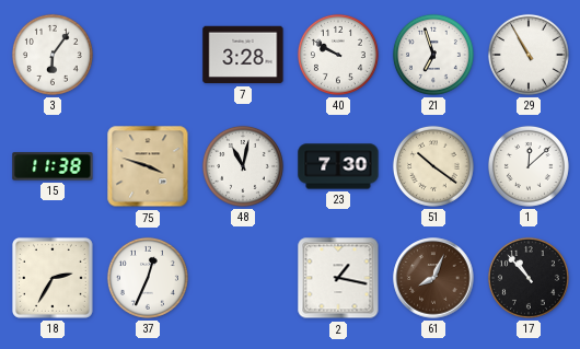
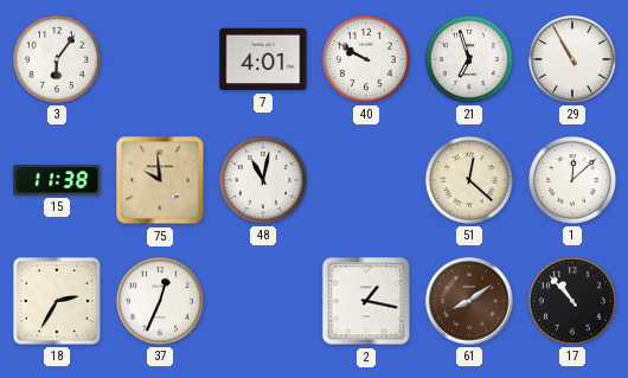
7: 3:28 -> 4:01
75: 3:48 -> 9:59
23: 7:30 -> none
51: 10:21 -> 12:22
61: 8:04 -> 8:09
